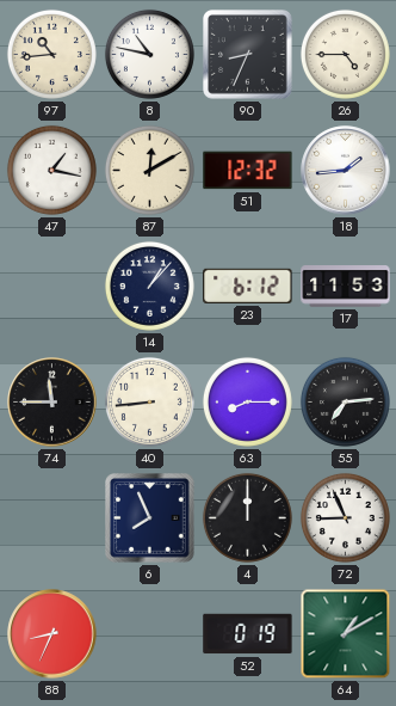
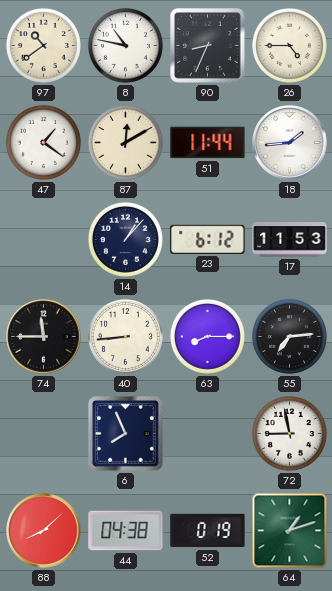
97: 10:44 -> 10:39
47: 1:17 -> 1:21
51: 12:32 -> 11:44
4: 12:00 -> none
72: 8:56 -> 8:58
88: 8:34 -> 8:08
44: none -> 04:38
64: 1:10 -> 1:12
